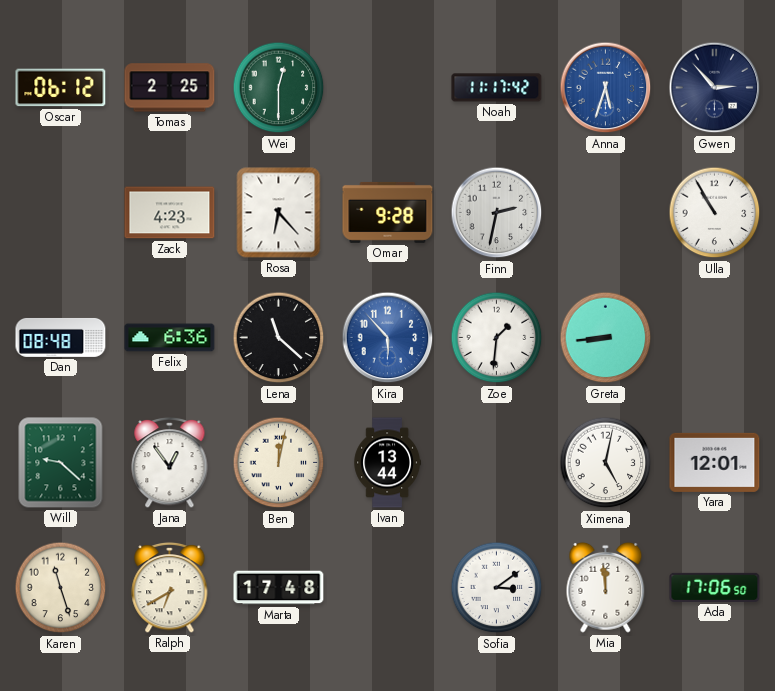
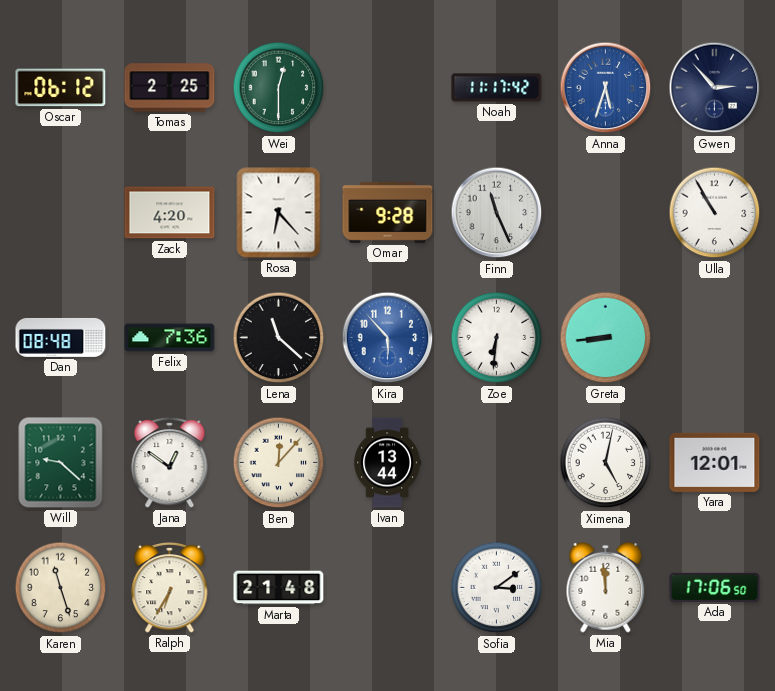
Zack: 4:23 -> 4:20
Finn: 2:32 -> 11:26
Felix: 6:36 -> 7:36
Zoe: 1:31 -> 6:31
Jana: 12:54 -> 12:51
Ben: 12:02 -> 12:07
Ralph: 6:40 -> 6:35
Marta: 17:48 -> 21:48
